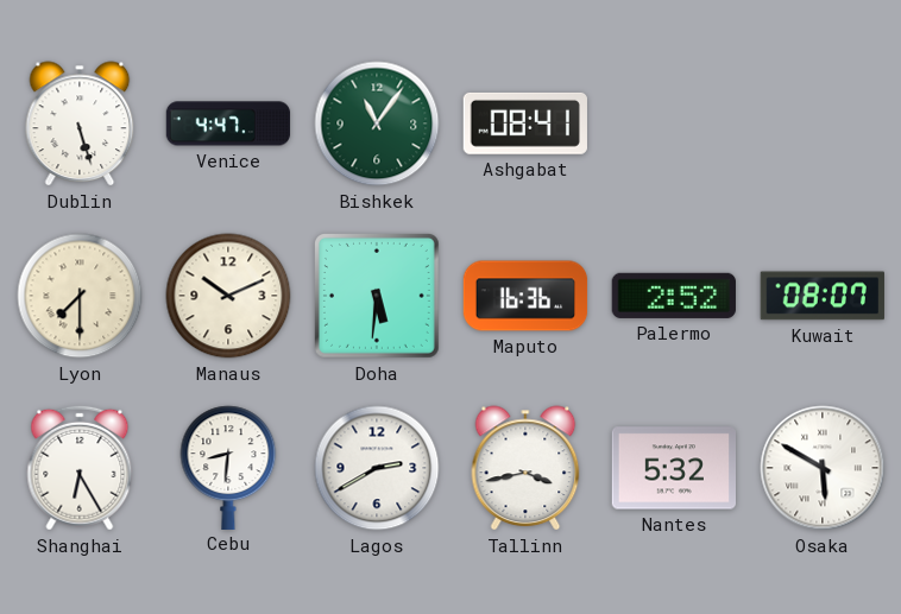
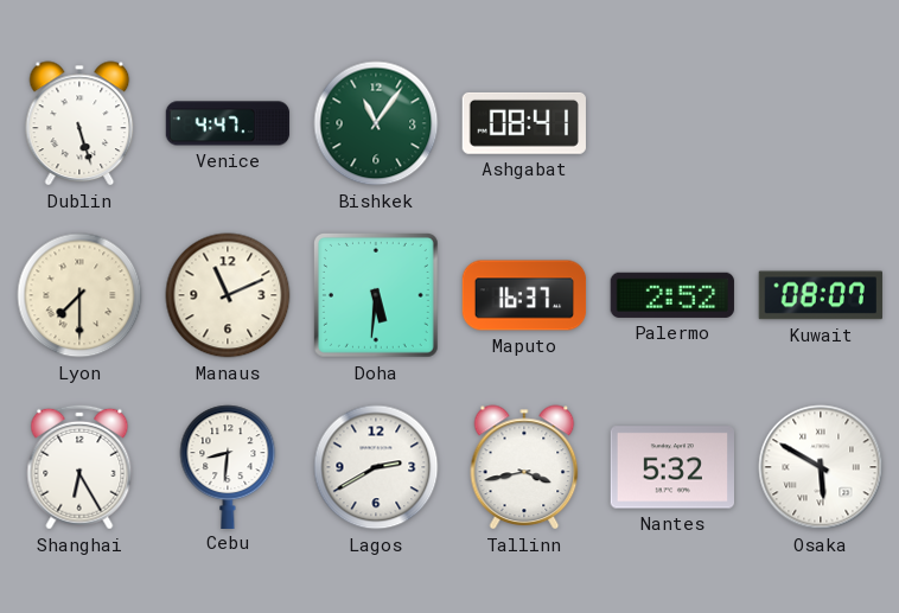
Manaus: 10:11 -> 11:11
Maputo: 16:36 -> 16:37
